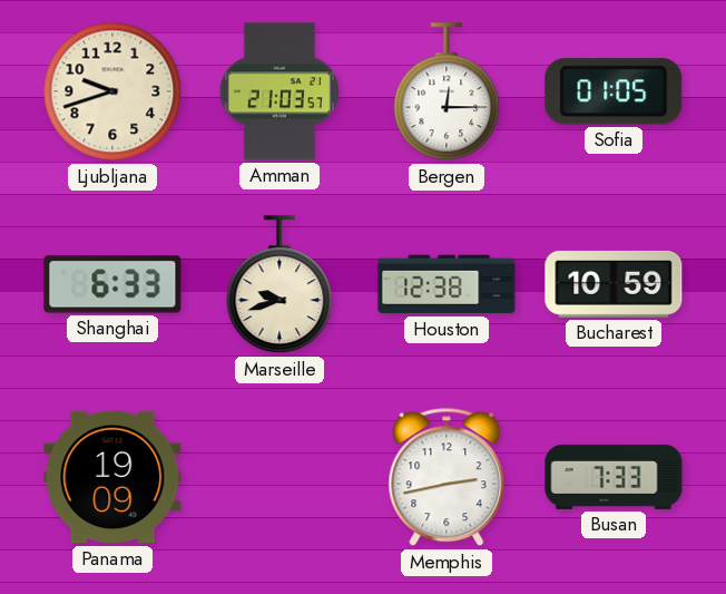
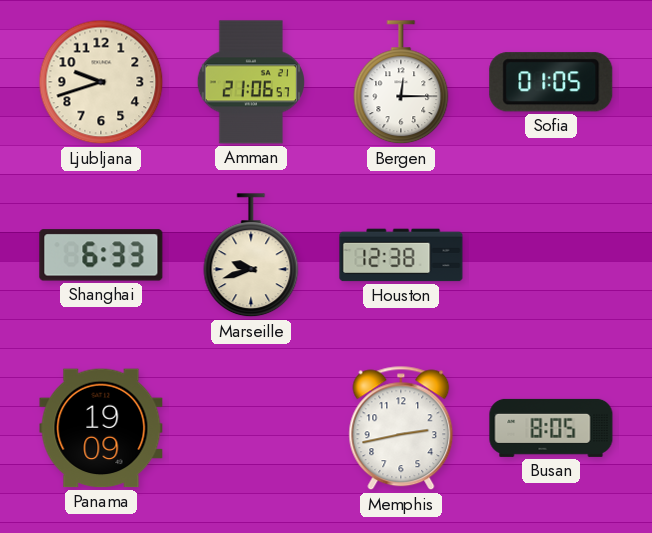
Amman: 21:03 -> 21:06
Bucharest: 10:59 -> none
Busan: 7:33 -> 8:05
